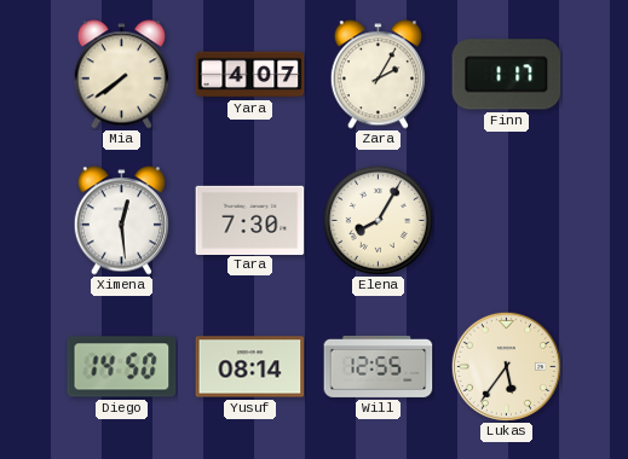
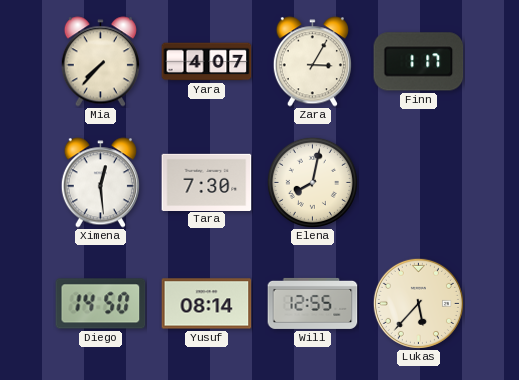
Mia: 7:39 -> 7:37
Zara: 2:05 -> 3:05
Elena: 8:05 -> 8:02
Lukas: 5:36 -> 5:37
